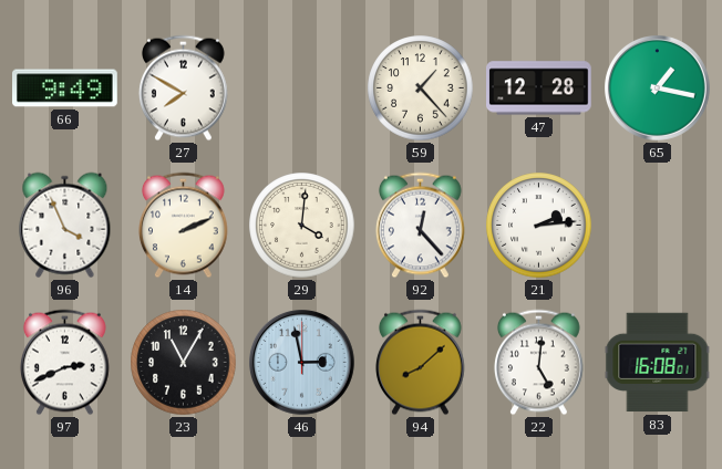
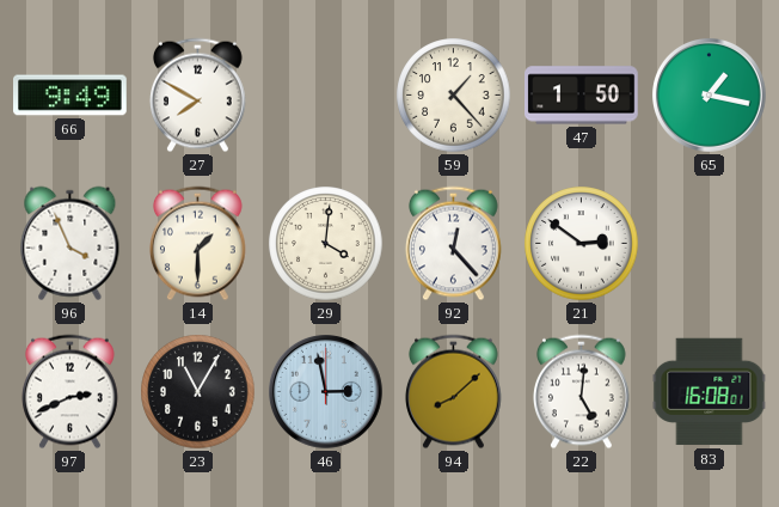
47: 12:28 -> 1:50
14: 2:11 -> 1:30
21: 2:14 -> 2:51
